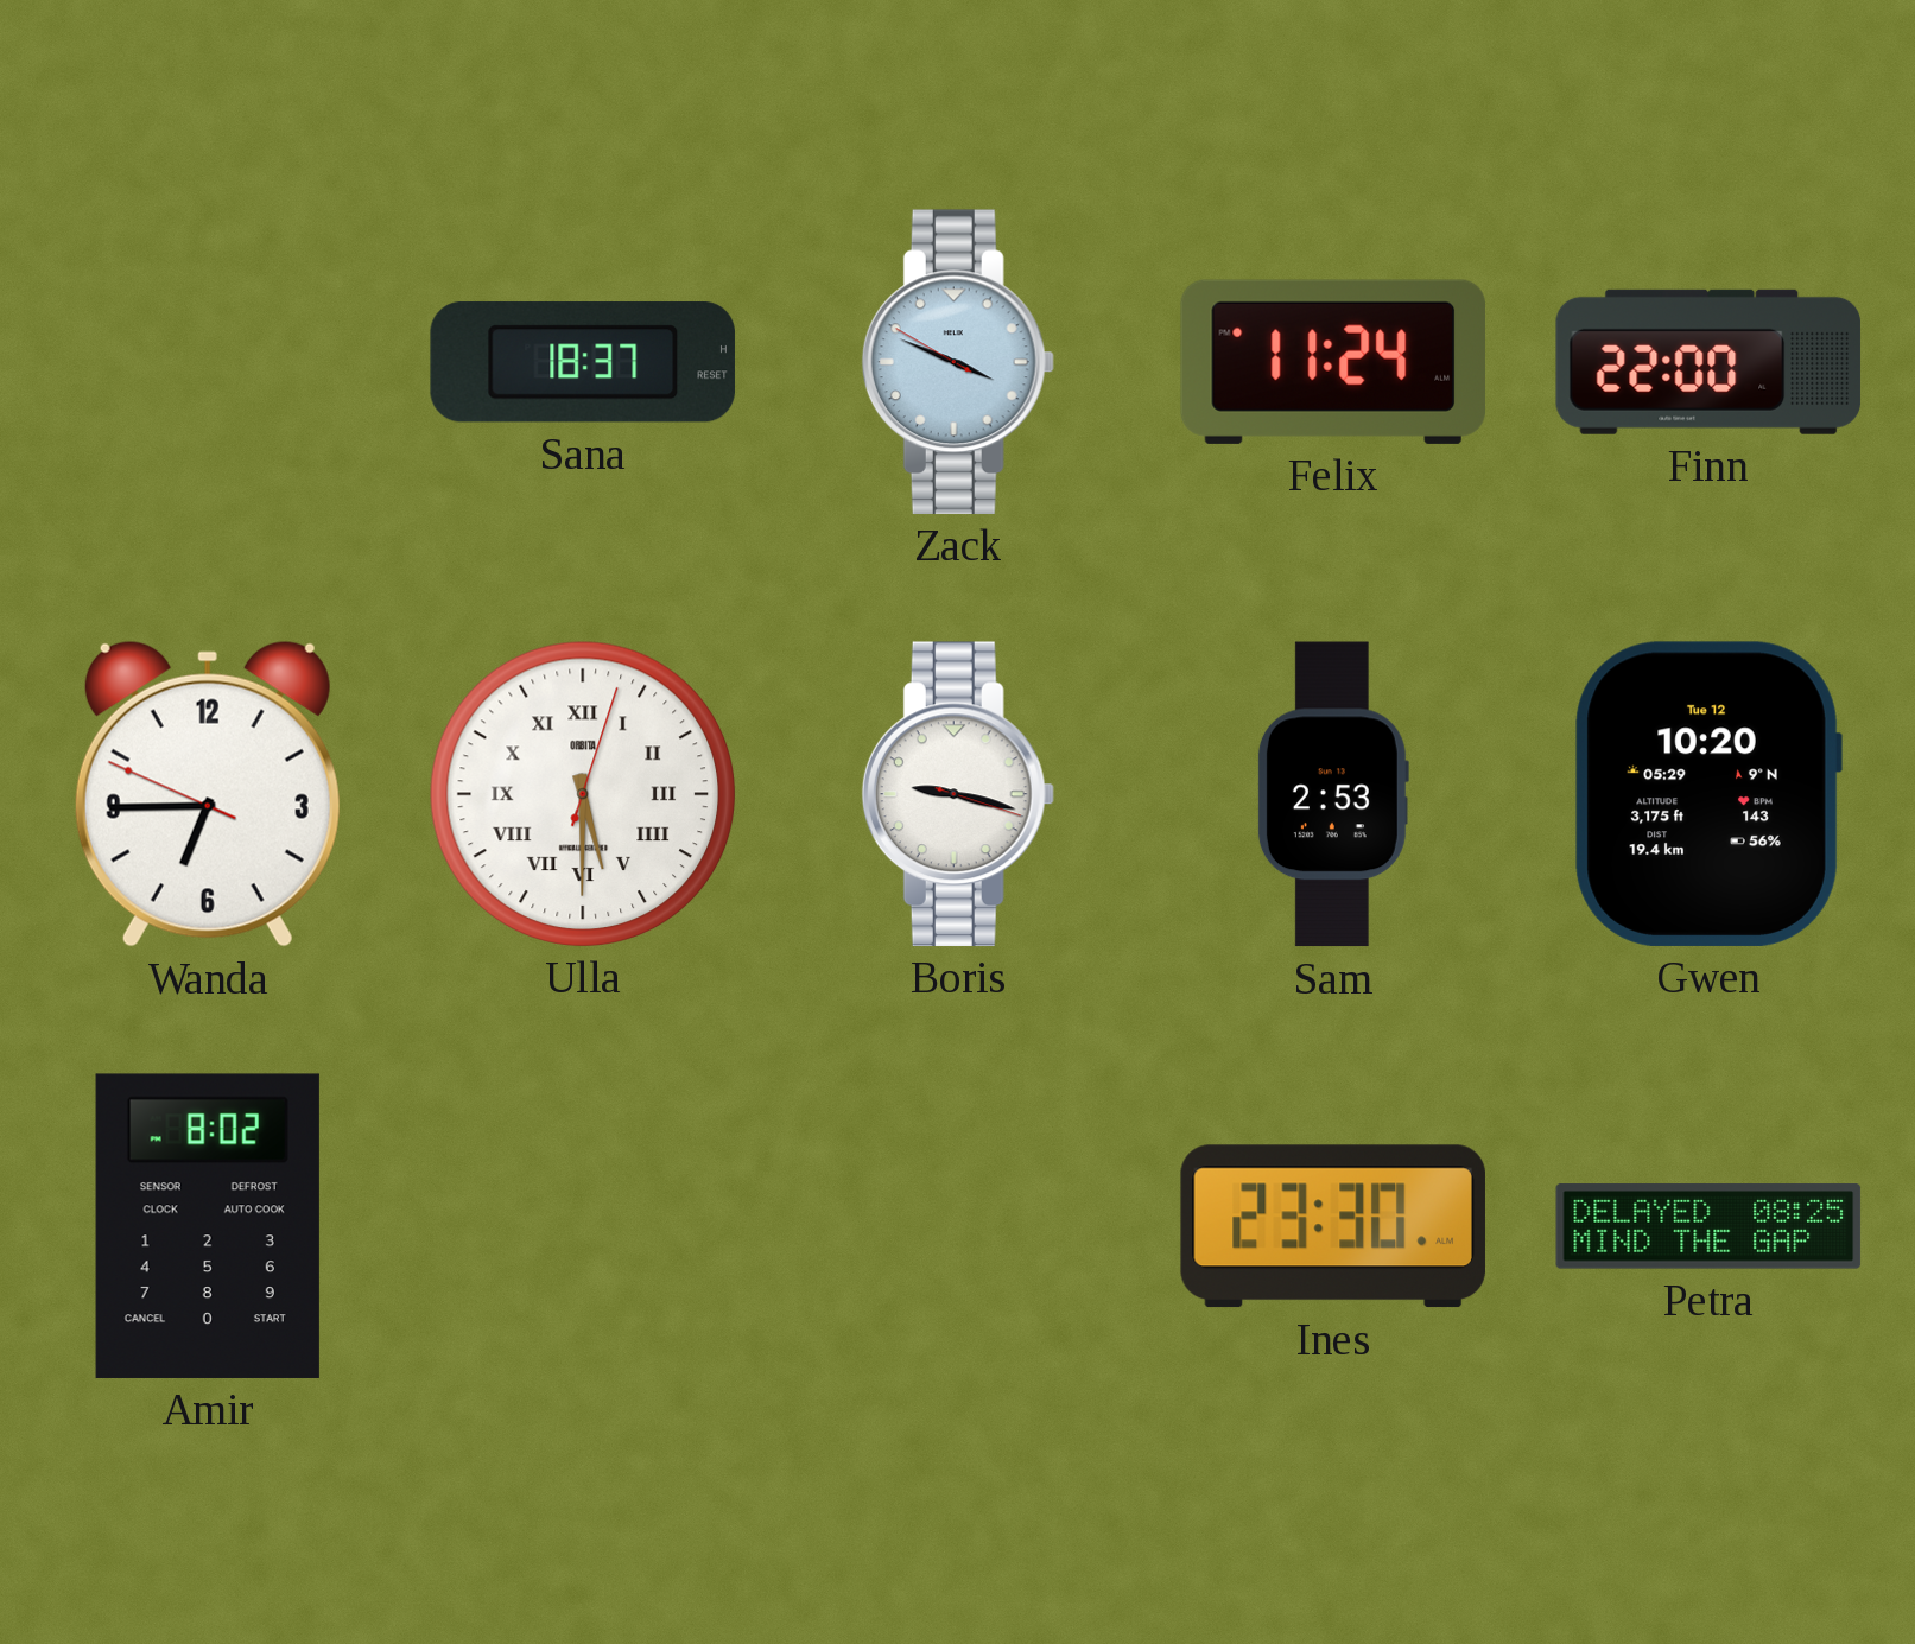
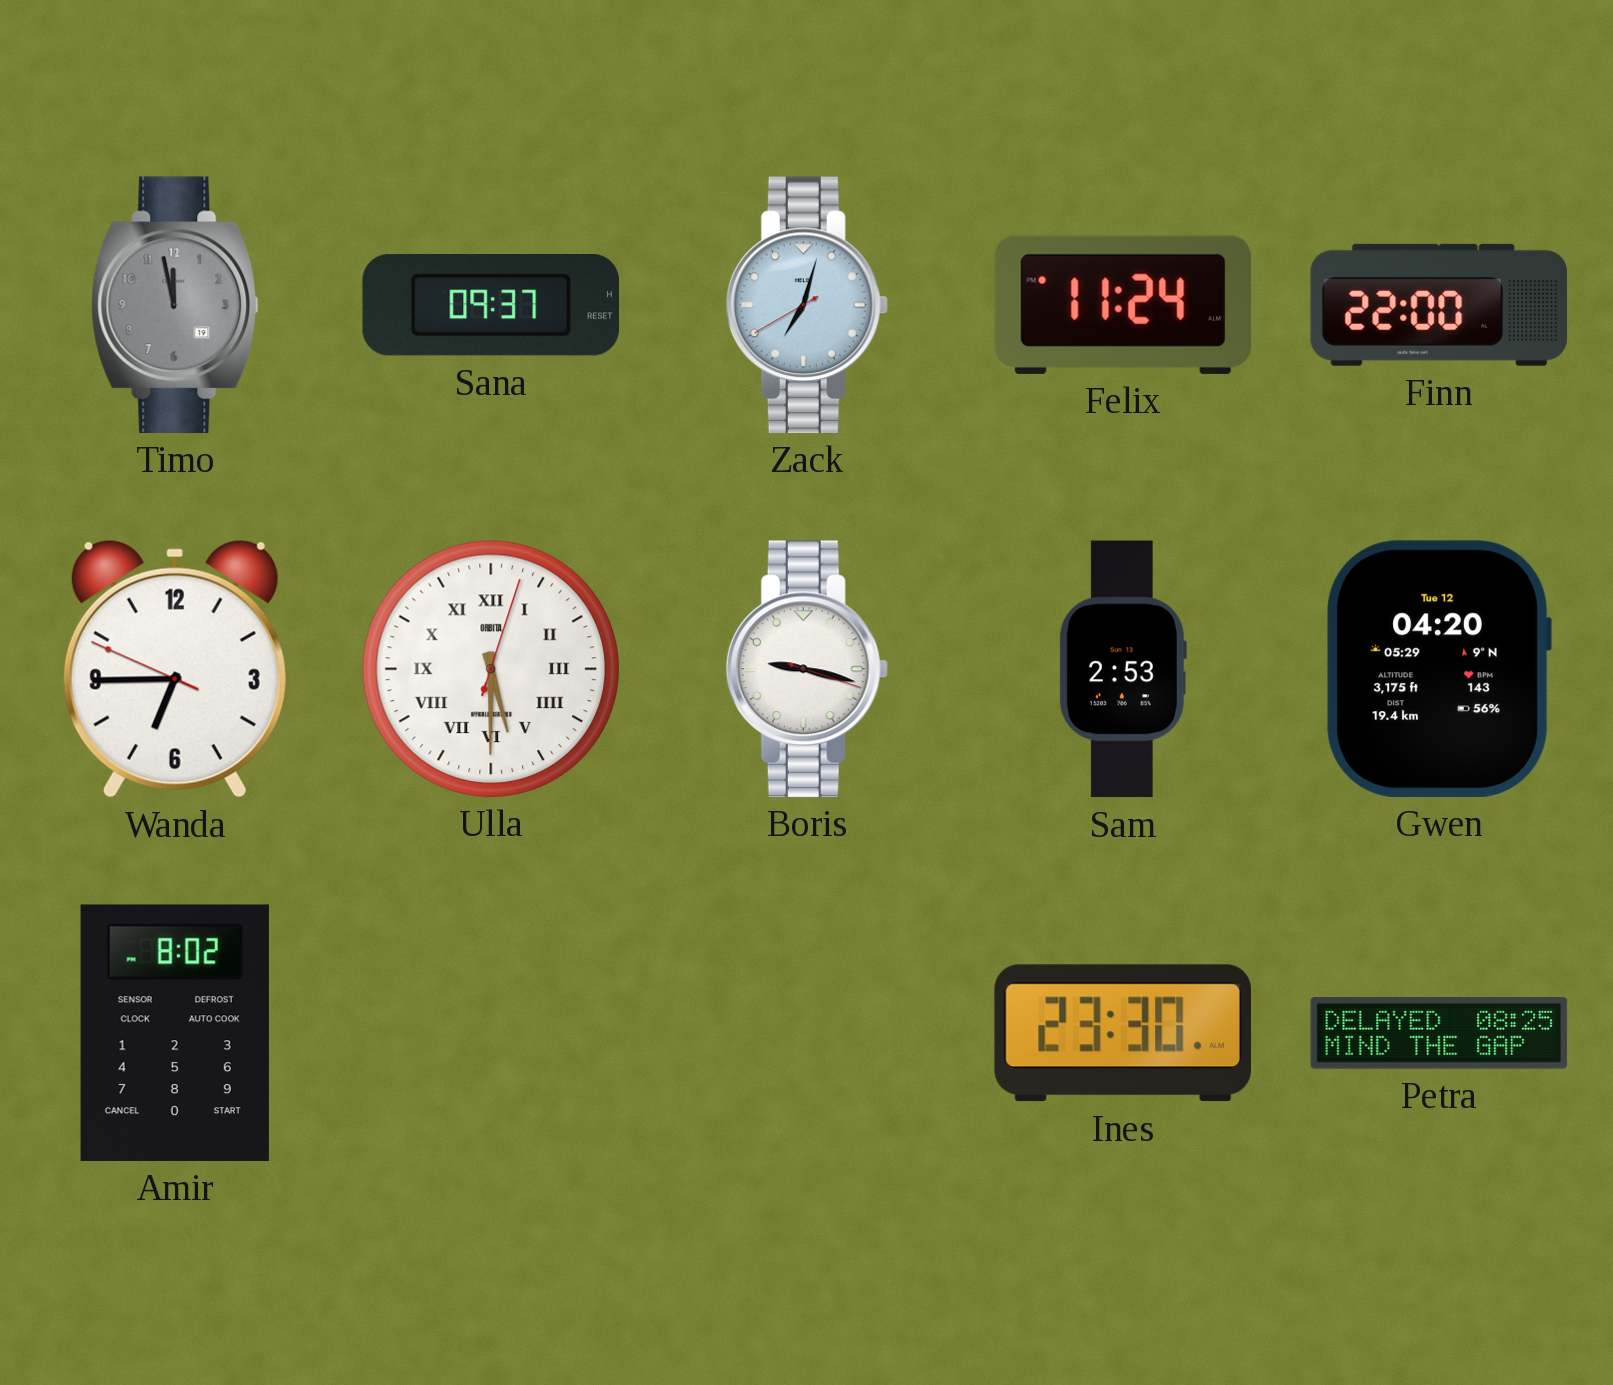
Timo: none -> 11:58
Sana: 18:37 -> 09:37
Zack: 3:48 -> 7:02
Gwen: 10:20 -> 04:20
